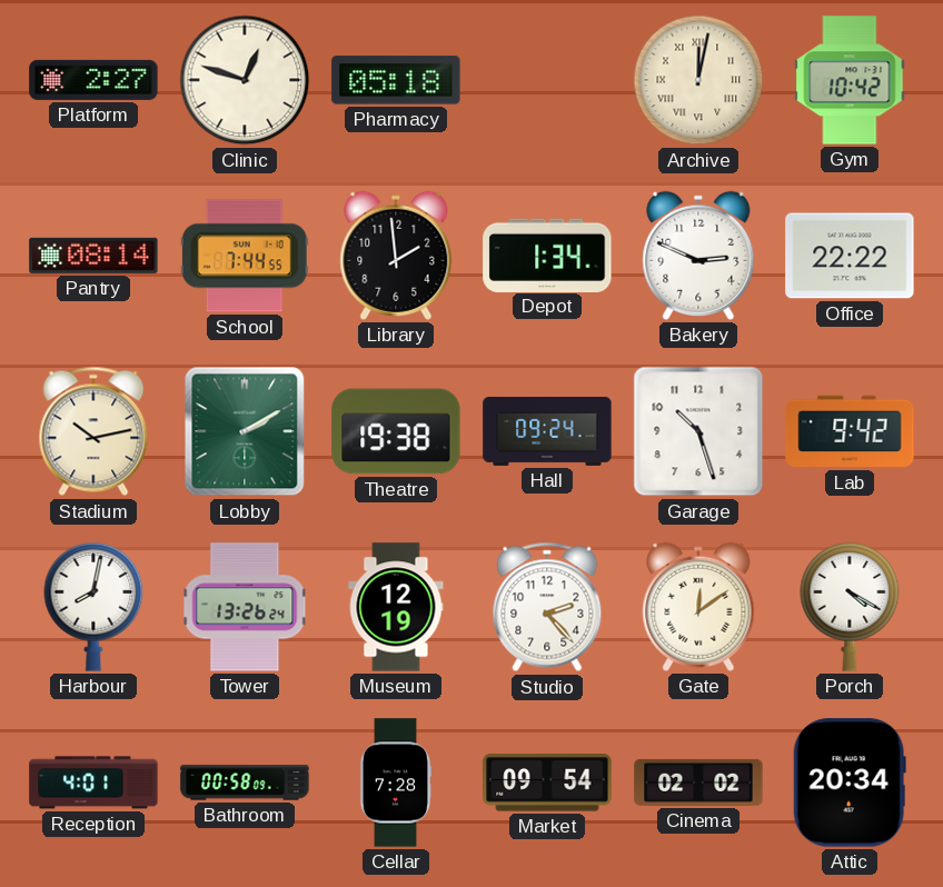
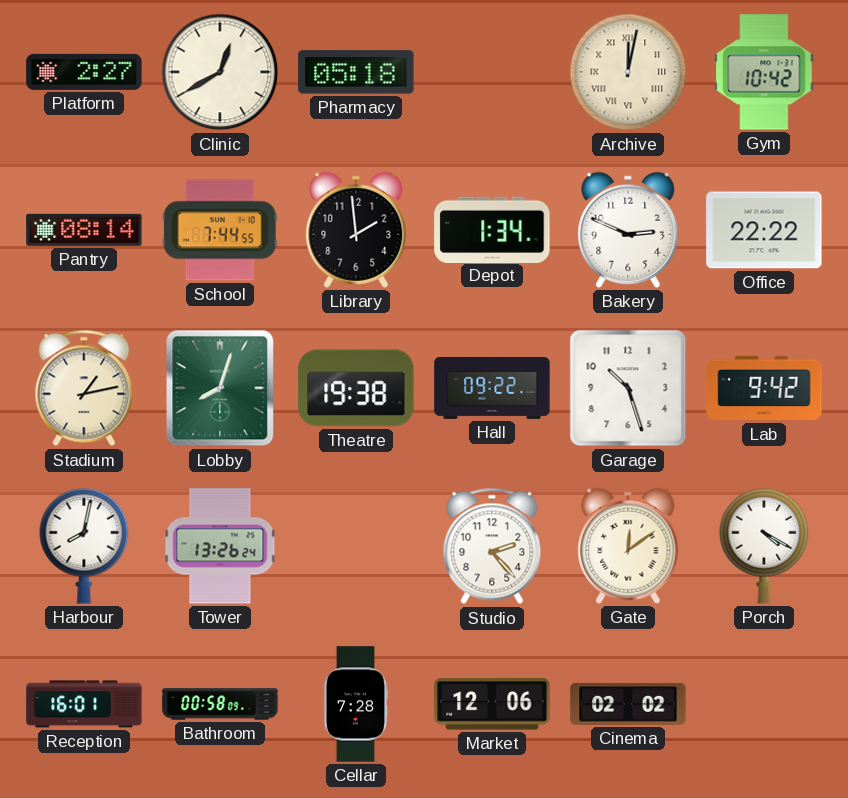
Clinic: 12:48 -> 12:40
Stadium: 10:13 -> 1:13
Lobby: 2:10 -> 8:03
Hall: 09:24 -> 09:22
Museum: 12:19 -> none
Reception: 4:01 -> 16:01
Market: 09:54 -> 12:06
Attic: 20:34 -> none
